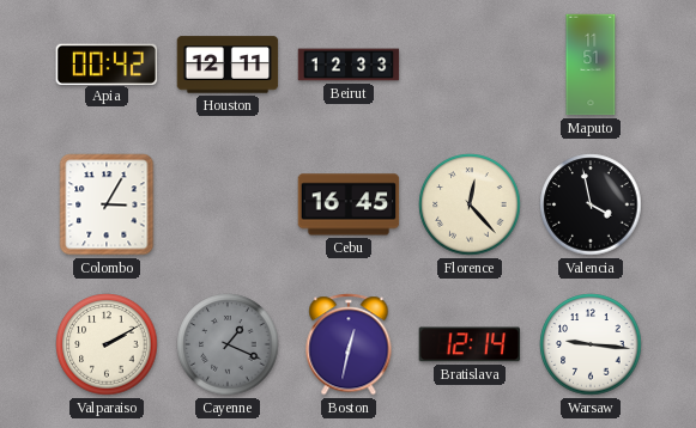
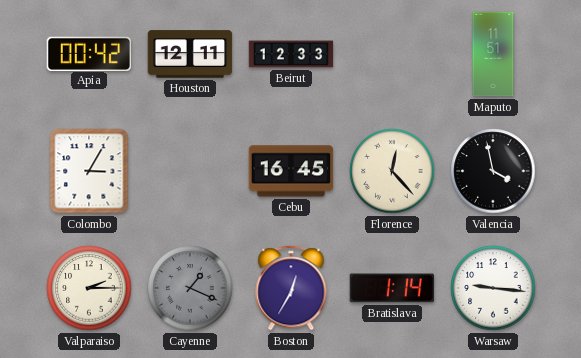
Valparaiso: 2:10 -> 2:15
Boston: 12:32 -> 12:35
Bratislava: 12:14 -> 1:14
